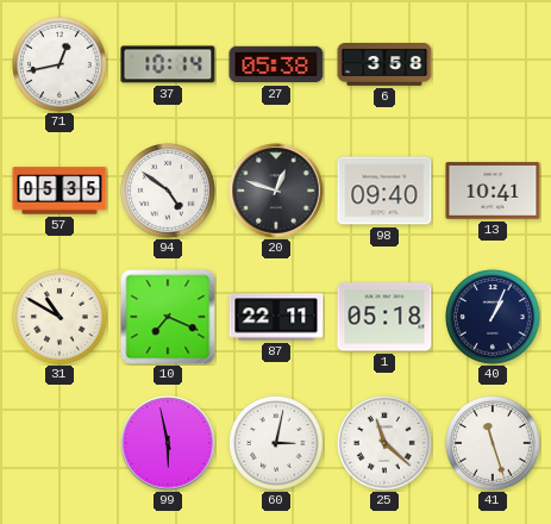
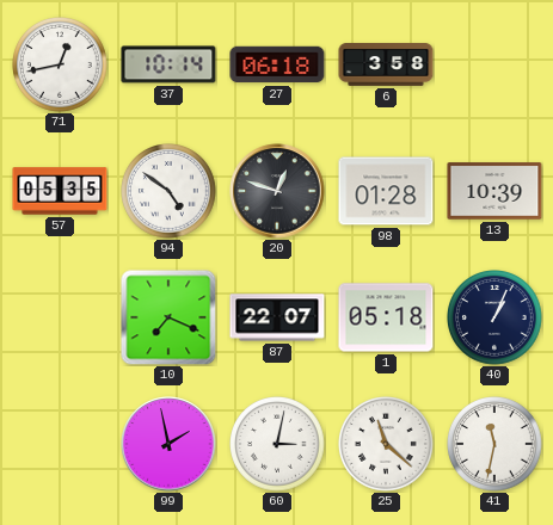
27: 05:38 -> 06:18
98: 09:40 -> 01:28
13: 10:41 -> 10:39
31: 10:50 -> none
87: 22:11 -> 22:07
99: 5:58 -> 1:58
41: 11:27 -> 11:32
